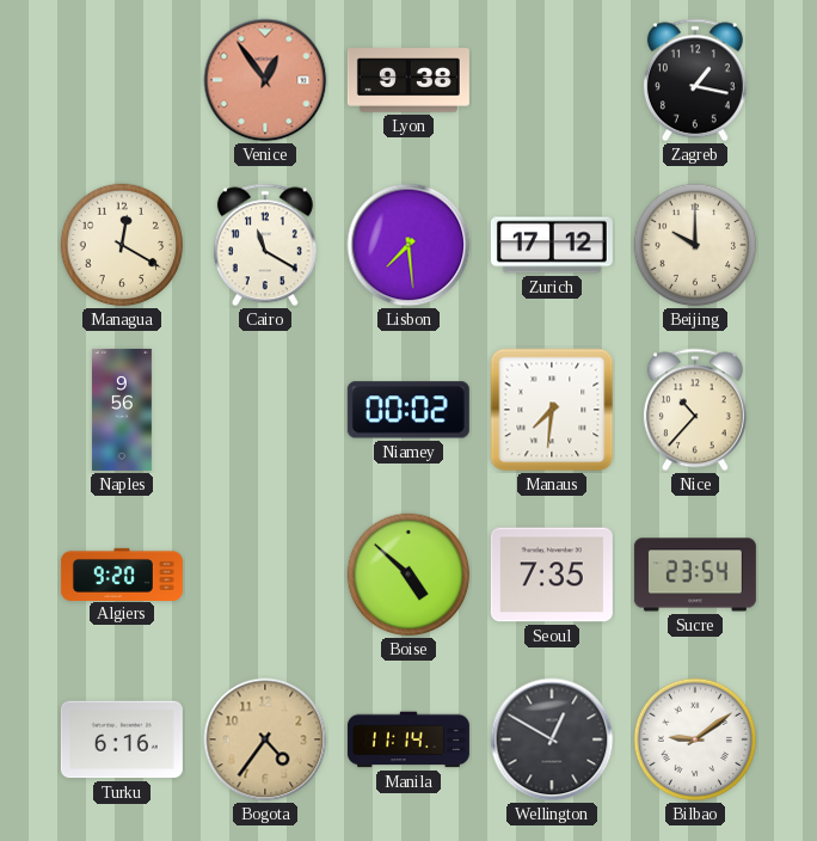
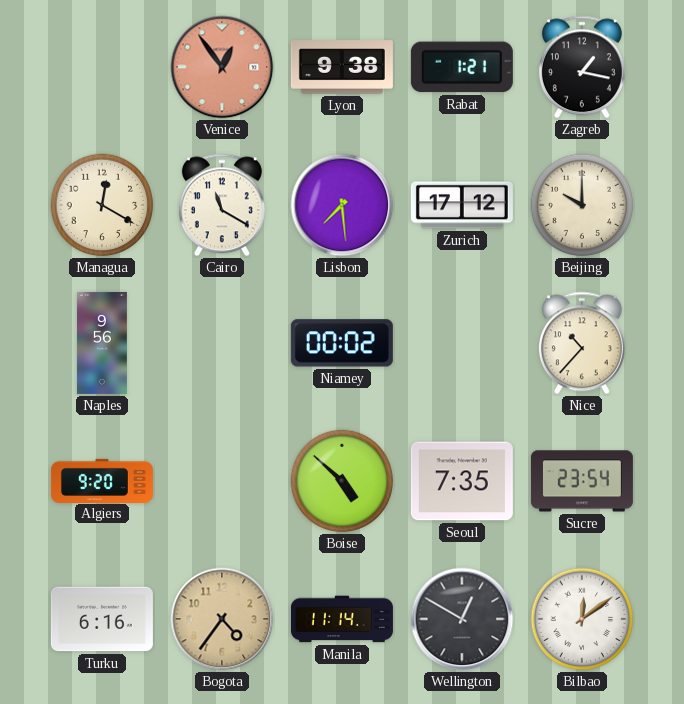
Rabat: none -> 1:21
Manaus: 7:31 -> none
Bilbao: 9:09 -> 12:09
